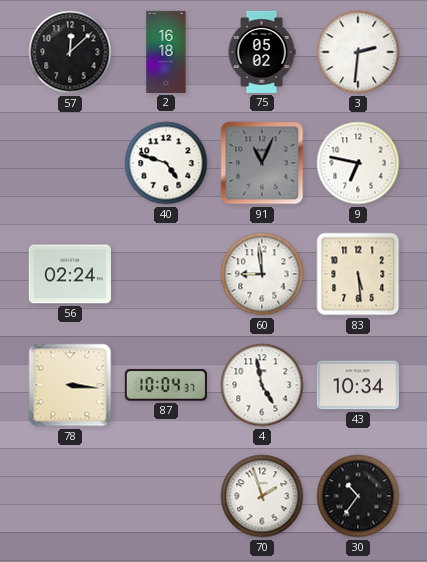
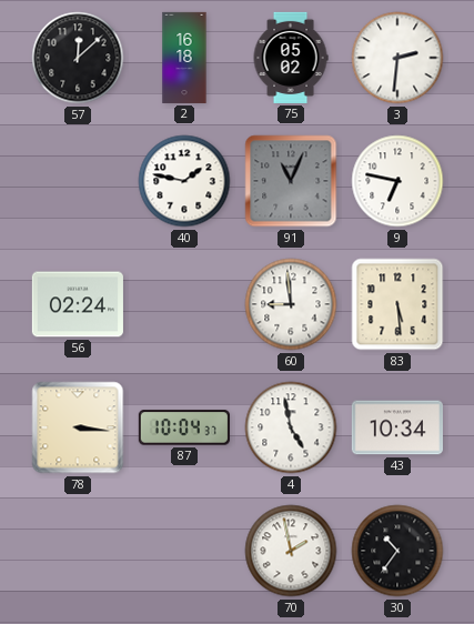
40: 4:48 -> 1:47
70: 1:57 -> 1:58
